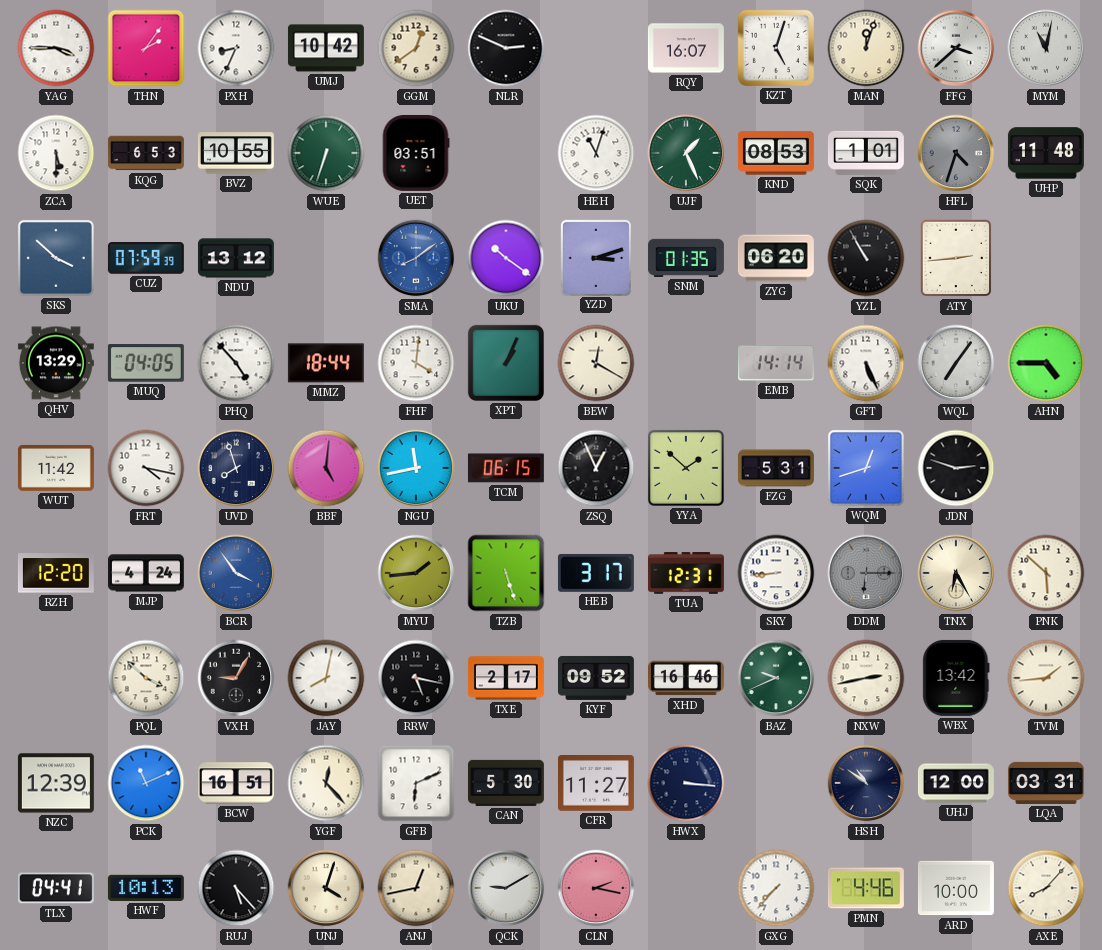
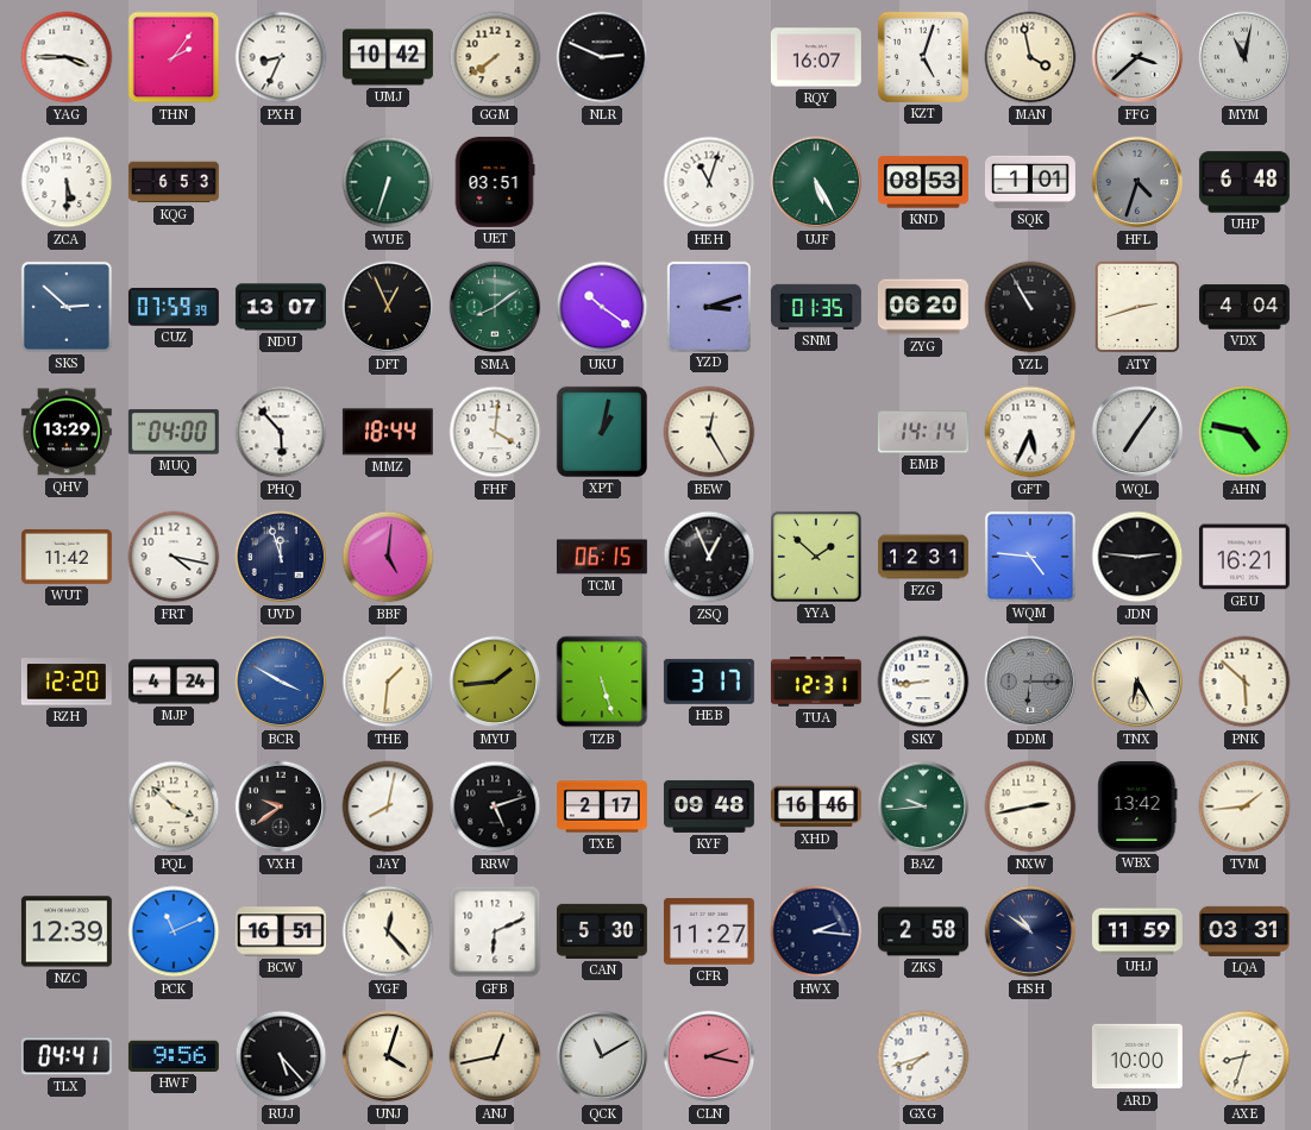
GGM: 12:39 -> 7:39
MAN: 12:03 -> 3:58
BVZ: 10:55 -> none
UJF: 1:26 -> 5:25
UHP: 11:48 -> 6:48
SKS: 3:52 -> 2:52
NDU: 13:12 -> 13:07
DFT: none -> 12:56
SMA dial: blue -> green
ATY: 2:44 -> 2:42
VDX: none -> 4:04
MUQ: 04:05 -> 04:00
PHQ: 4:53 -> 5:53
XPT: 1:04 -> 1:02
BEW: 12:20 -> 12:25
GFT: 5:26 -> 5:34
AHN: 4:45 -> 4:47
UVD: 7:57 -> 11:57
NGU: 11:43 -> none
FZG: 5:31 -> 12:31
WQM: 12:42 -> 4:46
JDN: 2:48 -> 2:46
GEU: none -> 16:21
BCR: 3:54 -> 3:50
THE: none -> 1:31
VXH: 9:05 -> 9:39
RRW: 5:17 -> 5:12
KYF: 09:52 -> 09:48
BAZ: 9:41 -> 9:44
HWX: 3:16 -> 2:16
ZKS: none -> 2:58
UHJ: 12:00 -> 11:59
HWF: 10:13 -> 9:56
QCK: 9:10 -> 11:10
GXG: 7:37 -> 7:42
PMN: 4:46 -> none
AXE: 8:07 -> 8:33
